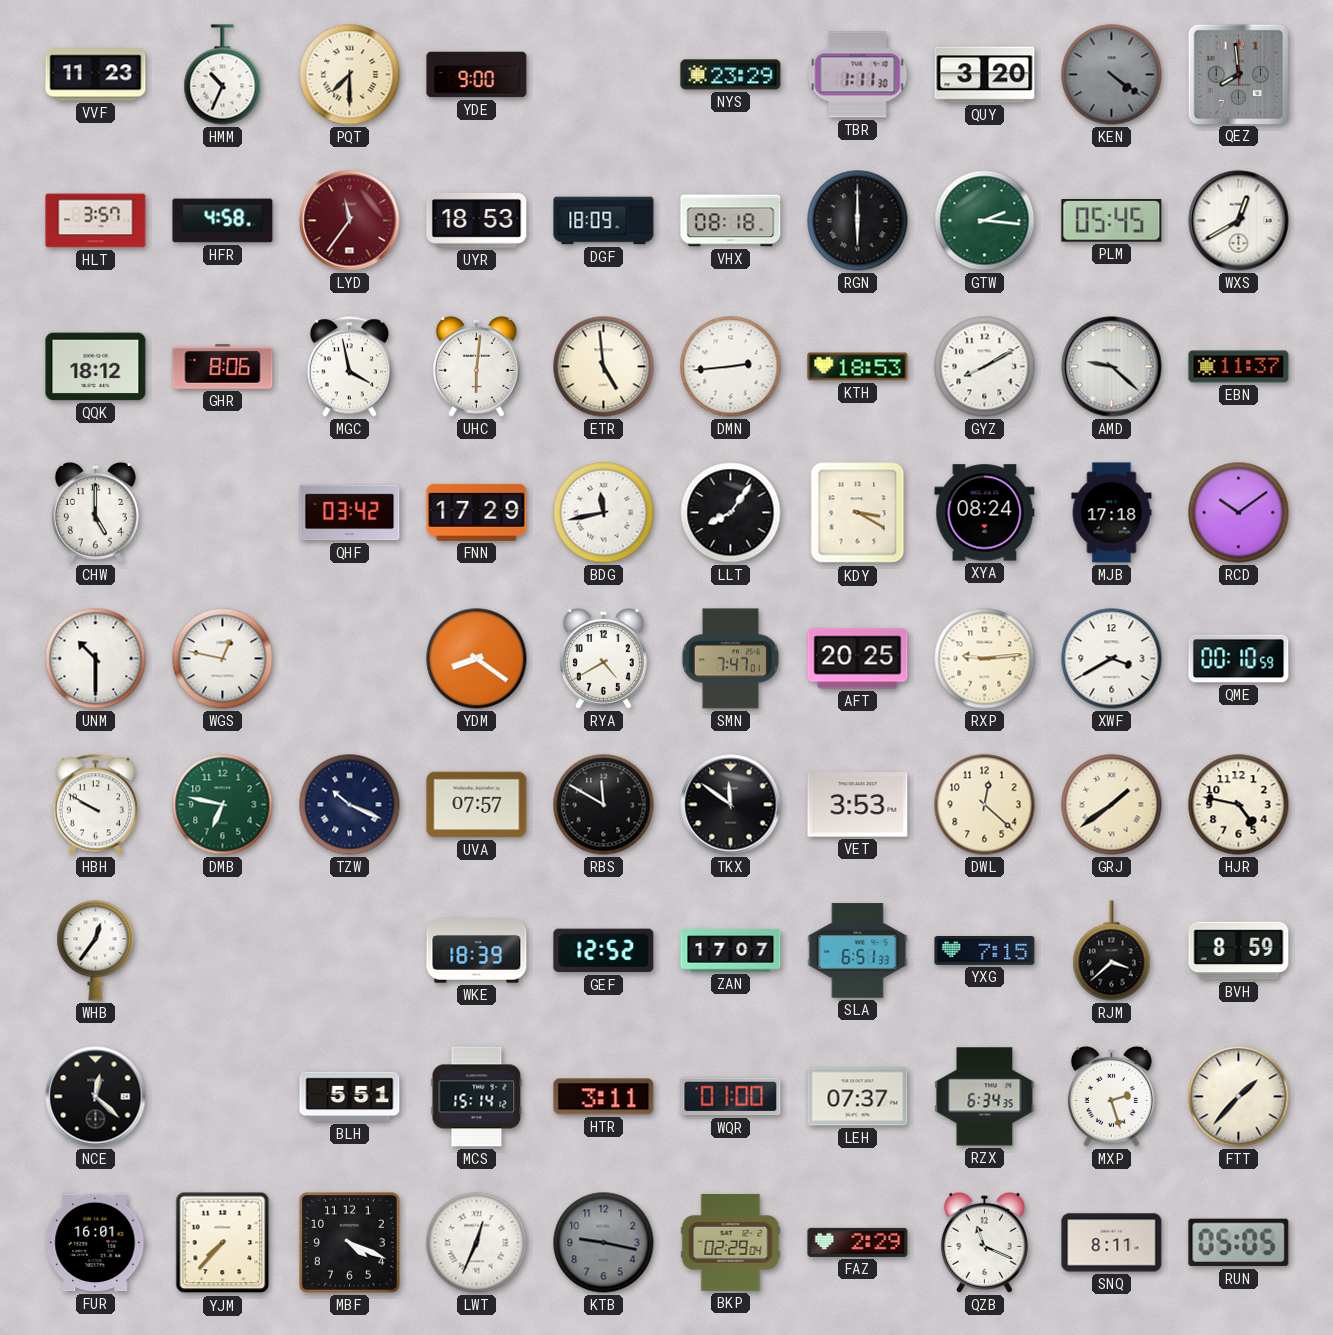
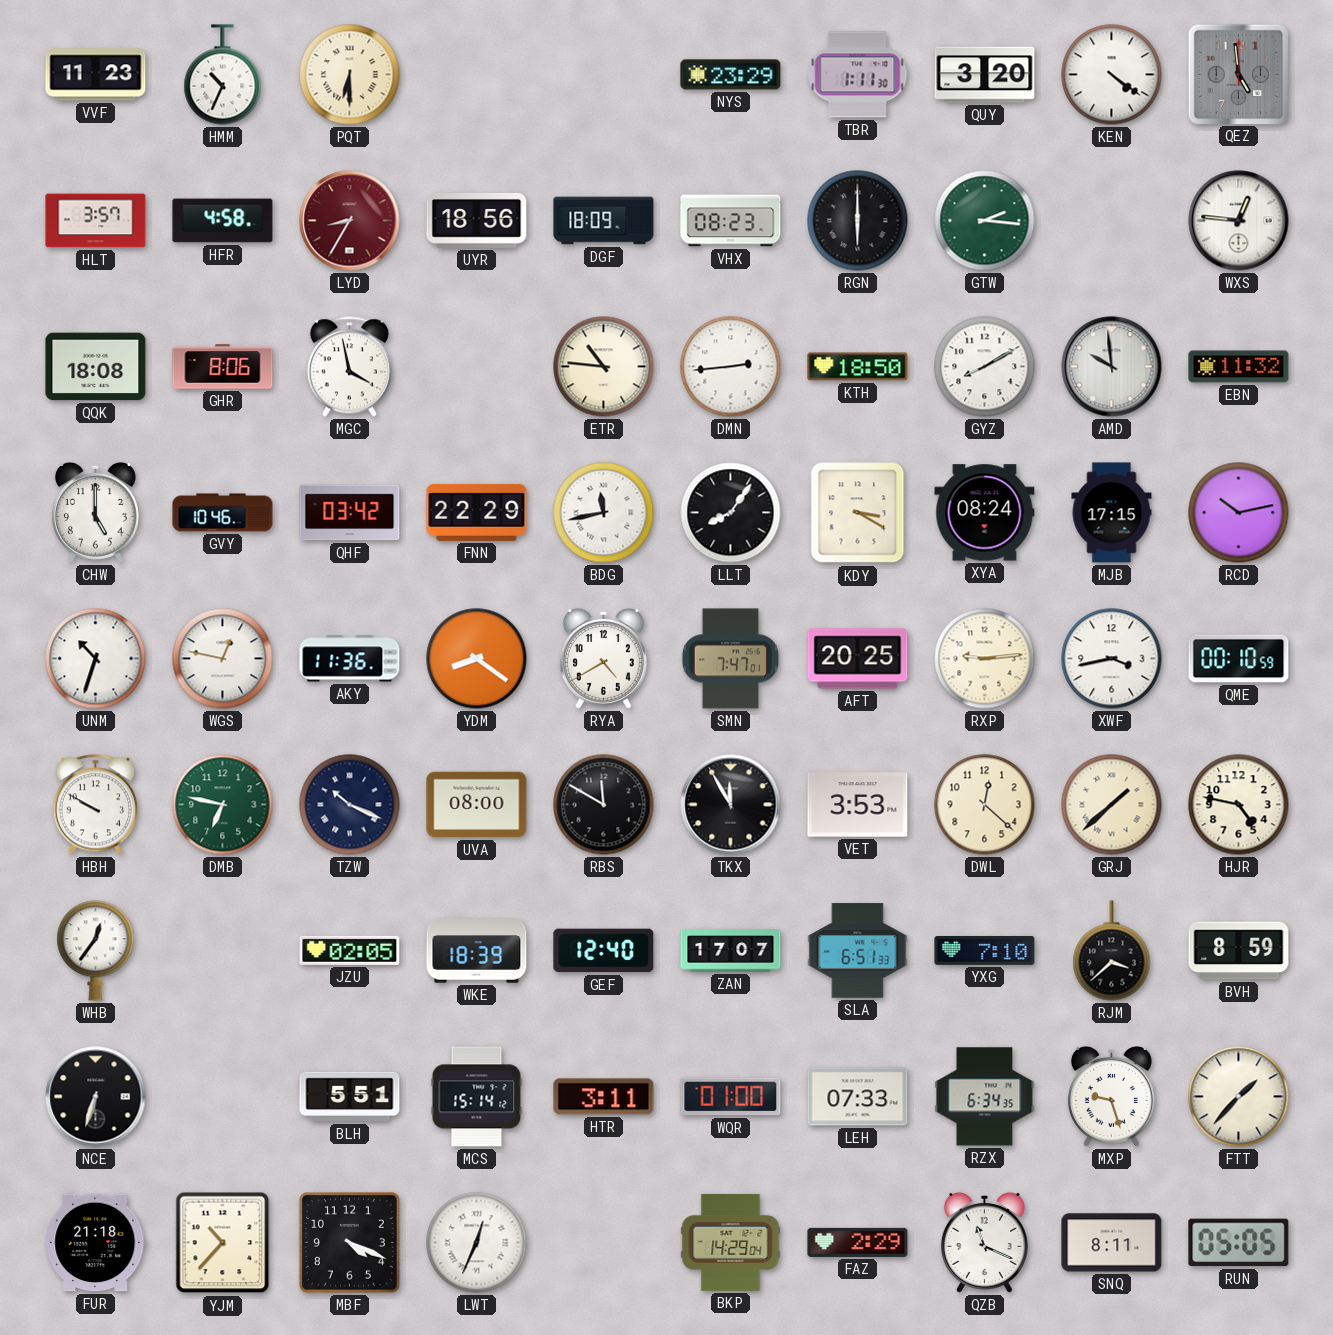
PQT: 7:30 -> 6:30
YDE: 9:00 -> none
KEN dial: grey -> white
QEZ: 7:59 -> 4:59
LYD: 11:36 -> 8:35
UYR: 18:53 -> 18:56
VHX: 08:18 -> 08:23
PLM: 05:45 -> none
WXS: 12:40 -> 12:46
QQK: 18:12 -> 18:08
UHC: 6:01 -> none
ETR: 4:59 -> 10:46
KTH: 18:53 -> 18:50
AMD: 9:22 -> 9:59
EBN: 11:37 -> 11:32
GVY: none -> 10:46
FNN: 17:29 -> 22:29
MJB: 17:18 -> 17:15
RCD: 10:09 -> 10:13
UNM: 10:30 -> 10:33
AKY: none -> 11:36
XWF: 3:40 -> 3:43
UVA: 07:57 -> 08:00
TKX: 11:51 -> 11:55
GRJ: 1:39 -> 1:38
JZU: none -> 02:05
GEF: 12:52 -> 12:40
YXG: 7:15 -> 7:10
NCE: 12:22 -> 6:33
LEH: 07:37 -> 07:33
MXP: 2:27 -> 9:27
FUR: 16:01 -> 21:18
YJM: 7:37 -> 10:37
KTB: 9:17 -> none
BKP: 02:29 -> 14:29
